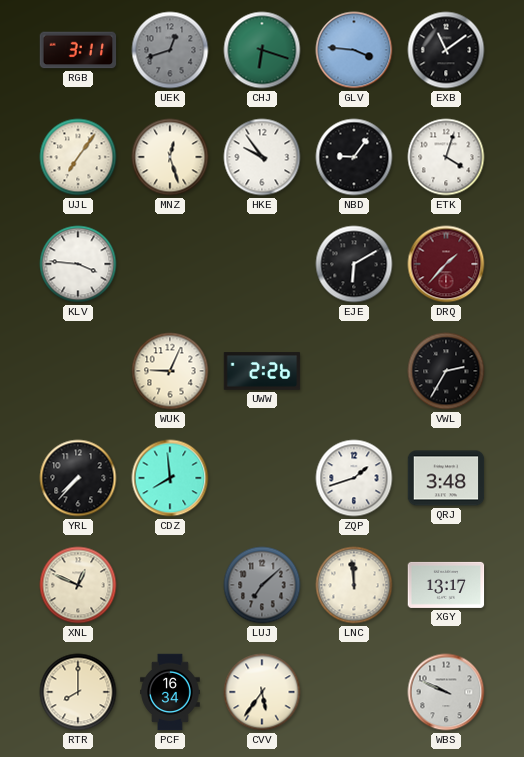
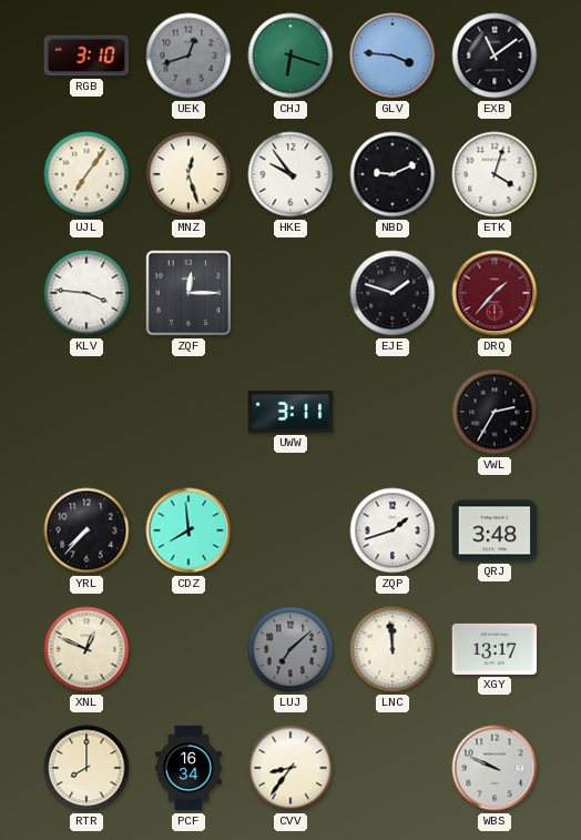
RGB: 3:11 -> 3:10
NBD: 9:06 -> 9:11
ZQF: none -> 12:15
EJE: 6:10 -> 1:48
WUK: 9:04 -> none
UWW: 2:26 -> 3:11
CVV: 5:36 -> 8:36
